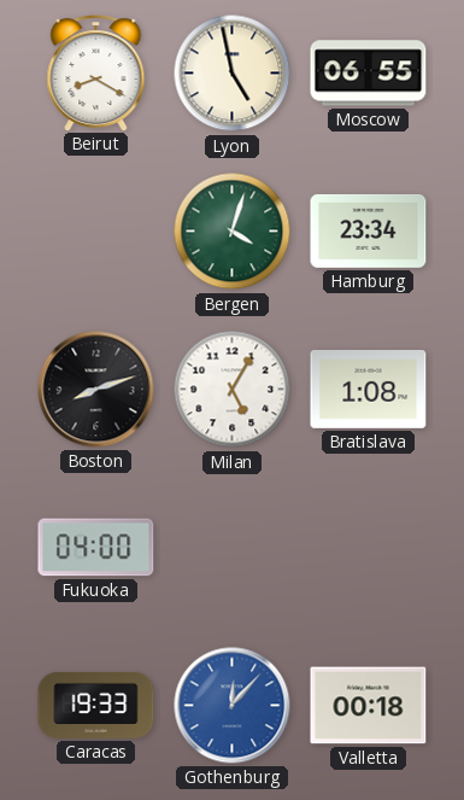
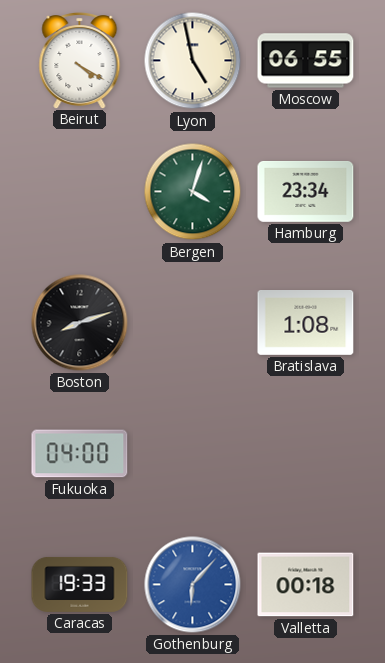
Beirut: 8:20 -> 4:20
Milan: 5:05 -> none
Gothenburg: 12:07 -> 6:07
